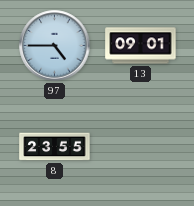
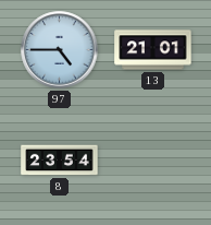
13: 09:01 -> 21:01
8: 23:55 -> 23:54
